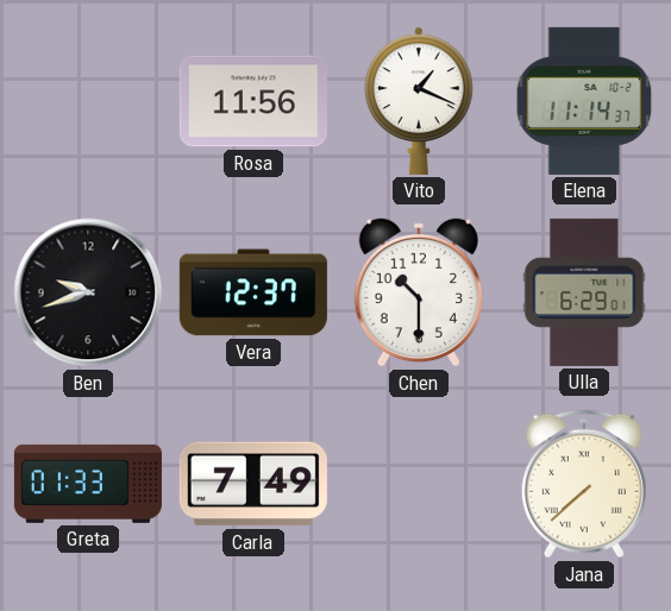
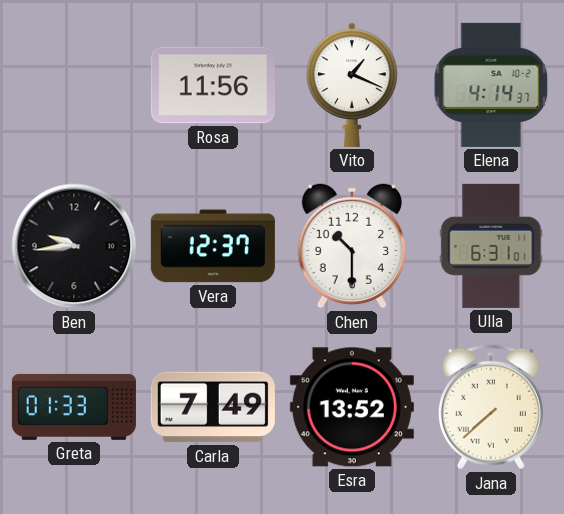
Elena: 11:14 -> 4:14
Ben: 9:42 -> 9:44
Ulla: 6:29 -> 6:31
Esra: none -> 13:52
